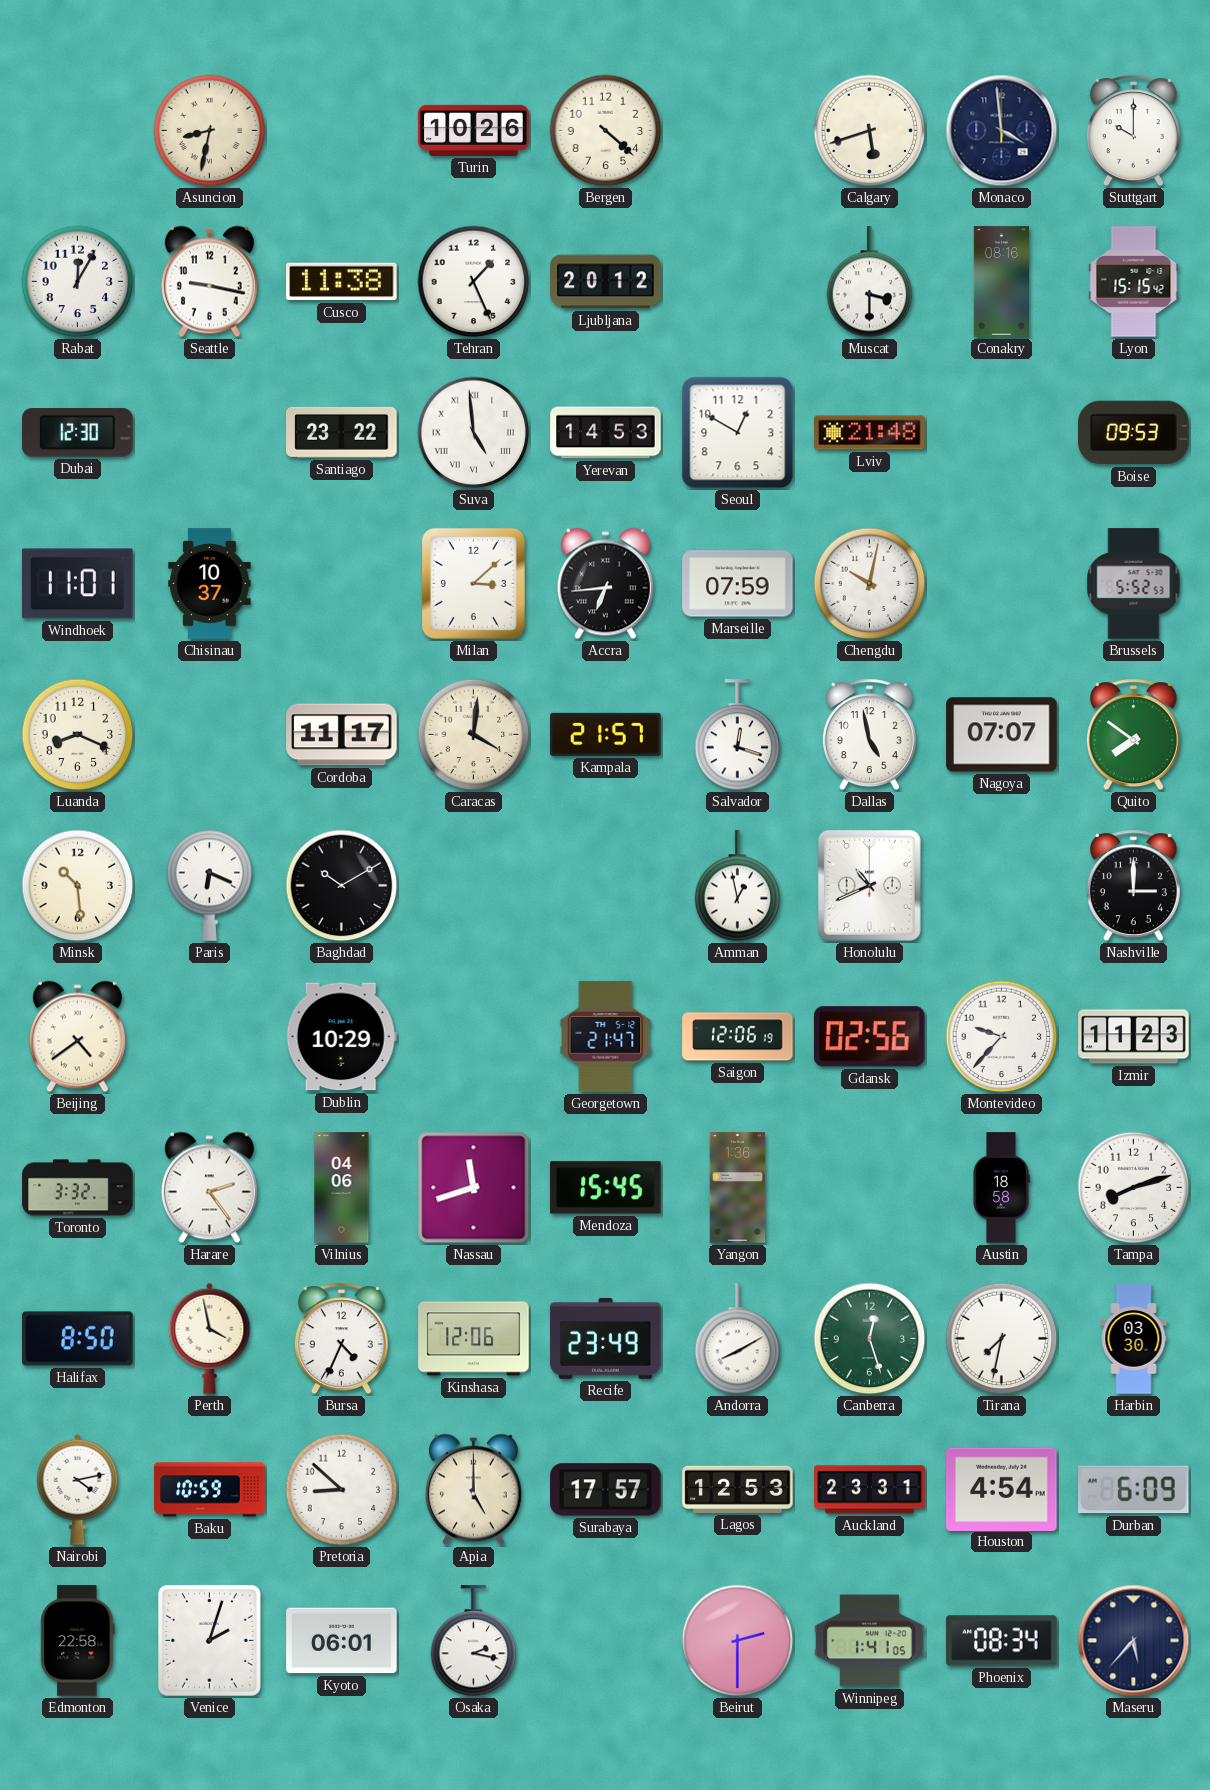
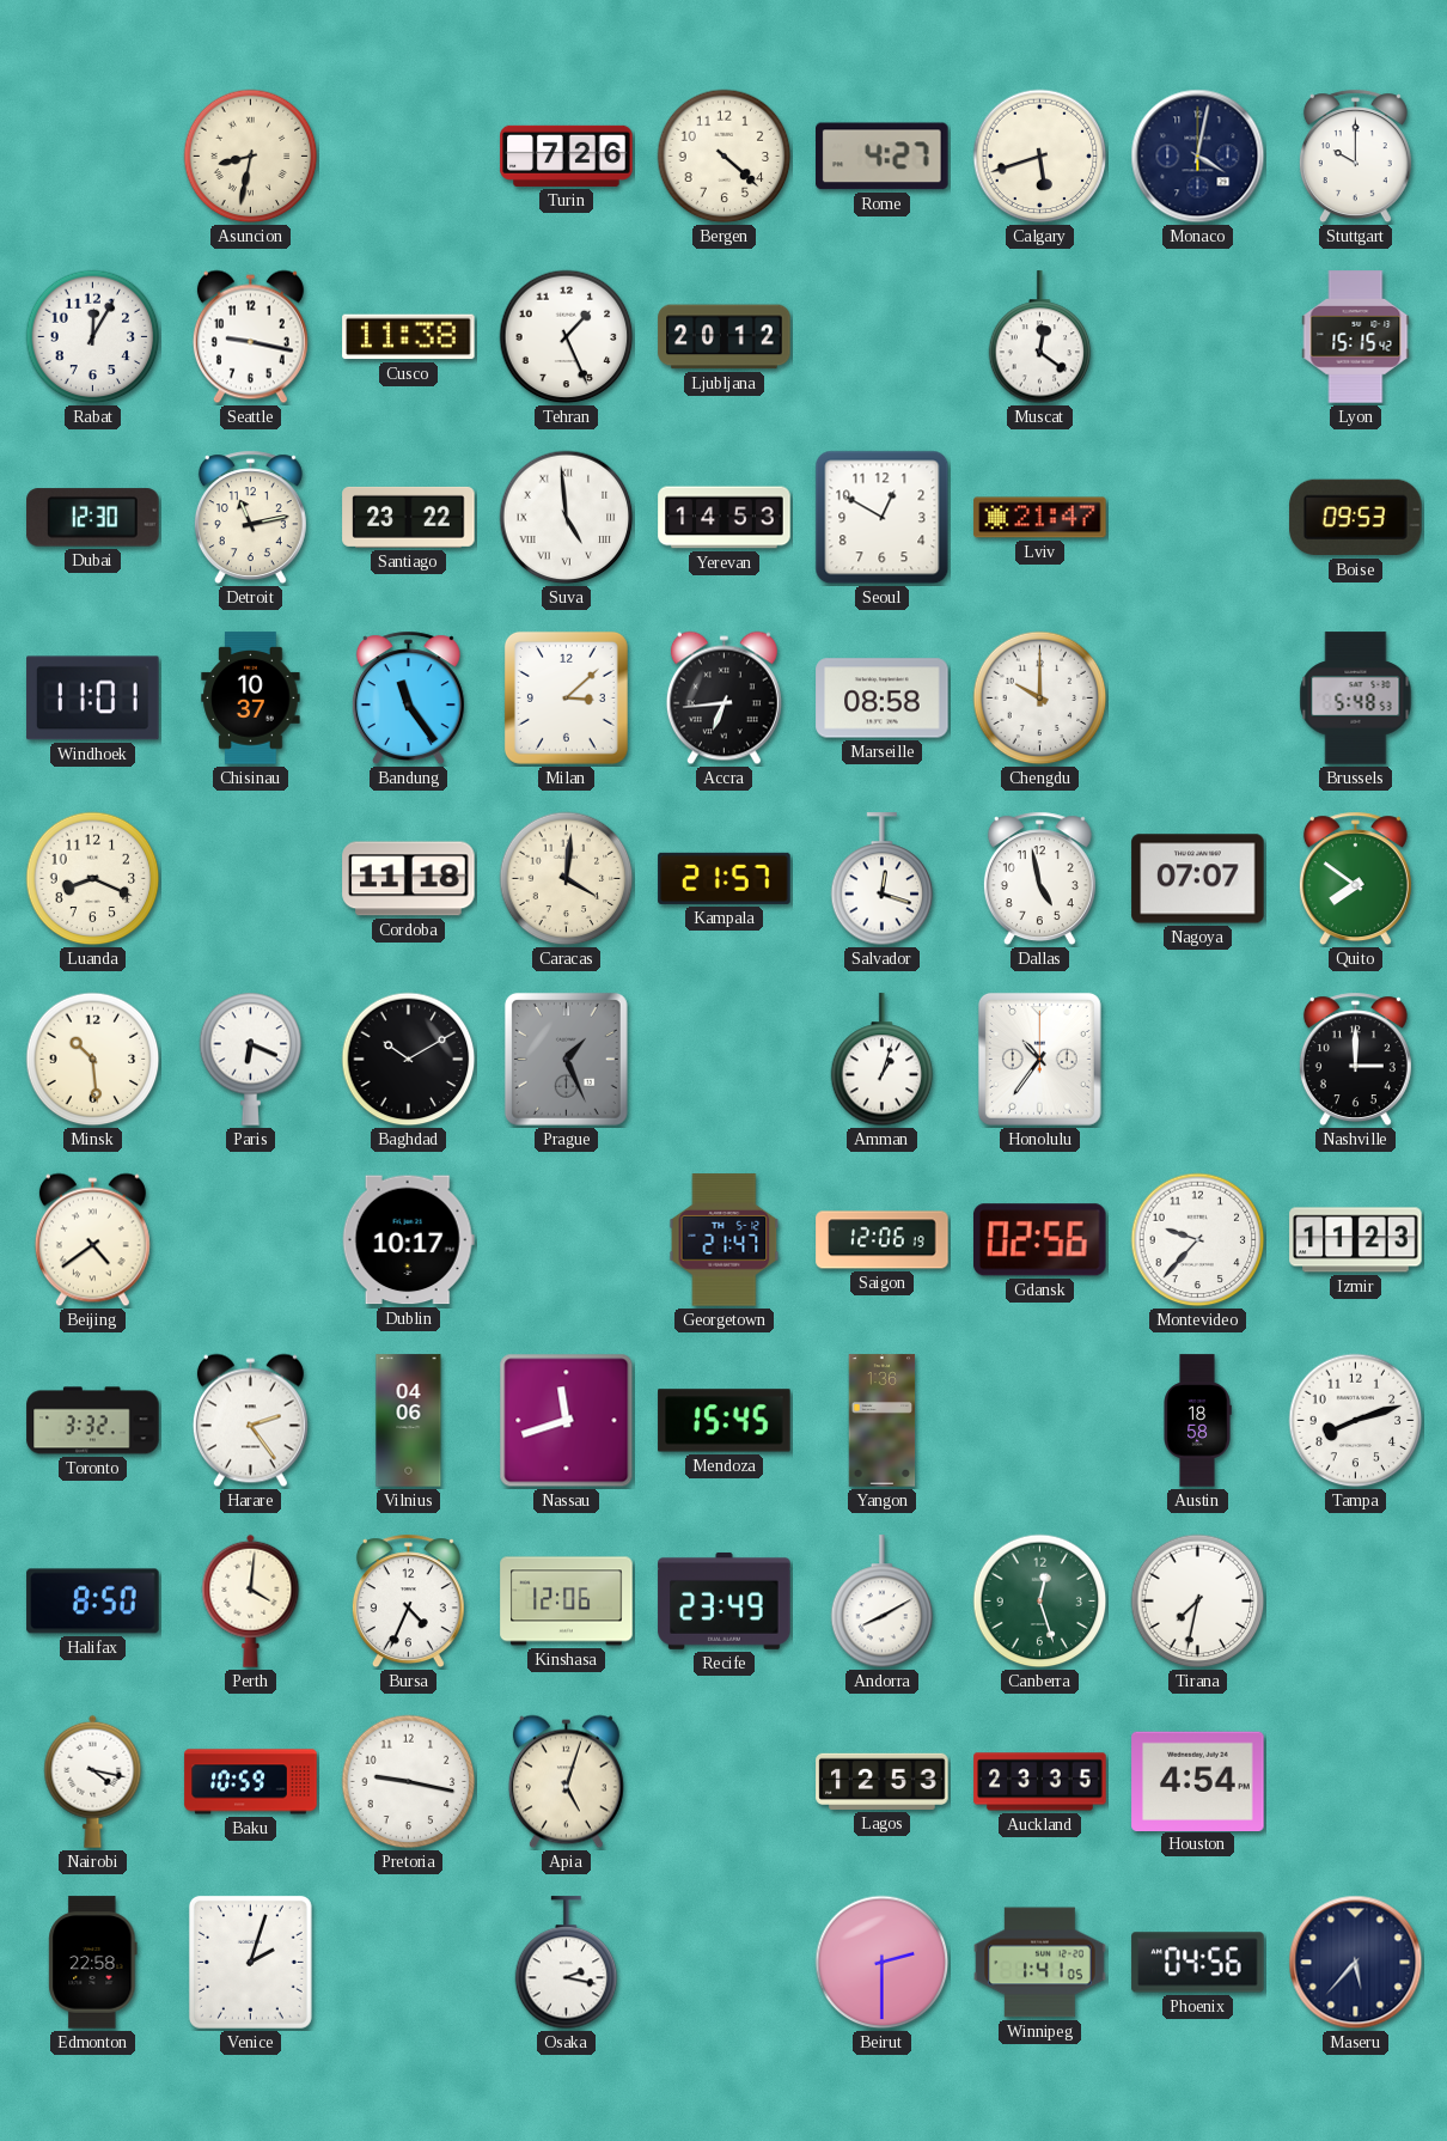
Turin: 10:26 -> 7:26
Rome: none -> 4:27
Monaco: 3:59 -> 4:02
Muscat: 3:30 -> 12:21
Conakry: 08:16 -> none
Detroit: none -> 11:13
Lviv: 21:48 -> 21:47
Bandung: none -> 11:24
Marseille: 07:59 -> 08:58
Chengdu: 10:02 -> 10:00
Brussels: 5:52 -> 5:48
Cordoba: 11:17 -> 11:18
Prague: none -> 1:26
Amman: 12:58 -> 1:03
Honolulu: 10:41 -> 10:36
Dublin: 10:29 -> 10:17
Perth: 3:58 -> 4:01
Harbin: 03:30 -> none
Nairobi: 4:13 -> 4:17
Pretoria: 8:52 -> 9:17
Apia: 5:00 -> 5:03
Surabaya: 17:57 -> none
Auckland: 23:31 -> 23:35
Durban: 6:09 -> none
Kyoto: 06:01 -> none
Phoenix: 08:34 -> 04:56
